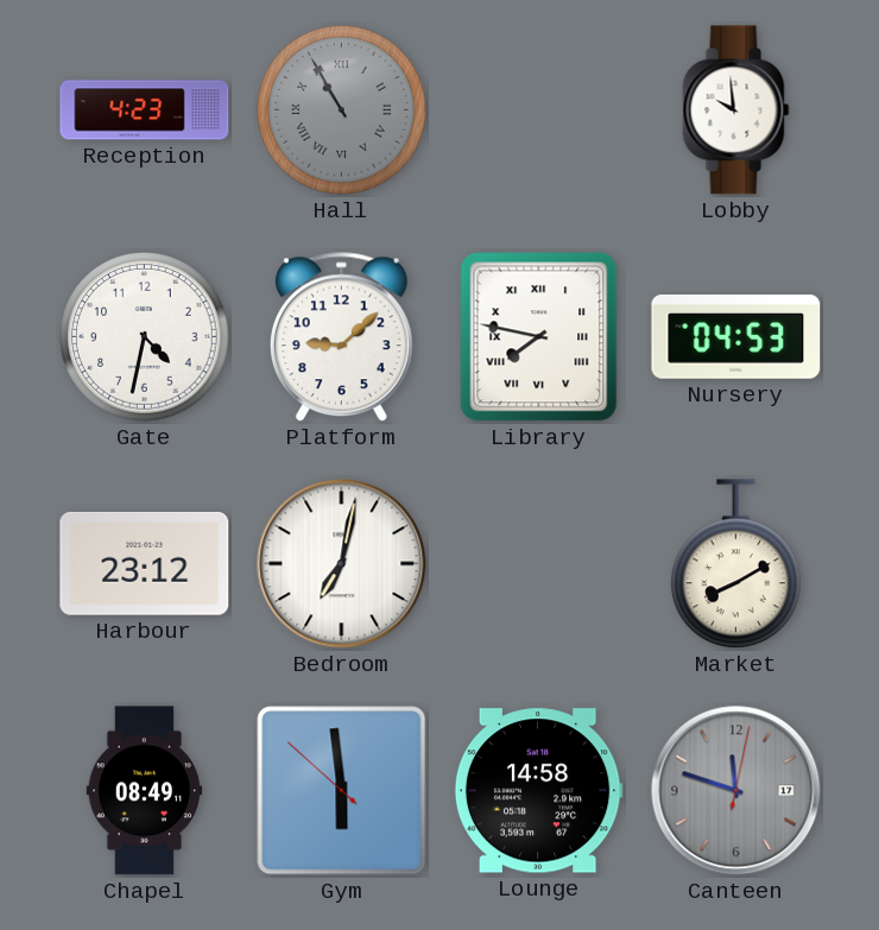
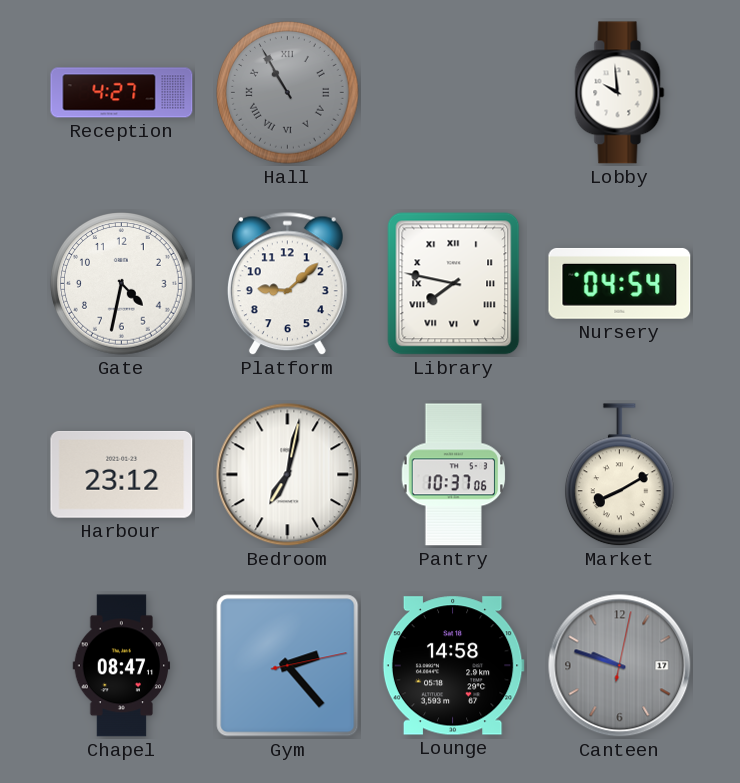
Reception: 4:23 -> 4:27
Nursery: 04:53 -> 04:54
Pantry: none -> 10:37
Chapel: 08:49 -> 08:47
Gym: 5:58 -> 2:23
Canteen: 11:48 -> 9:48
